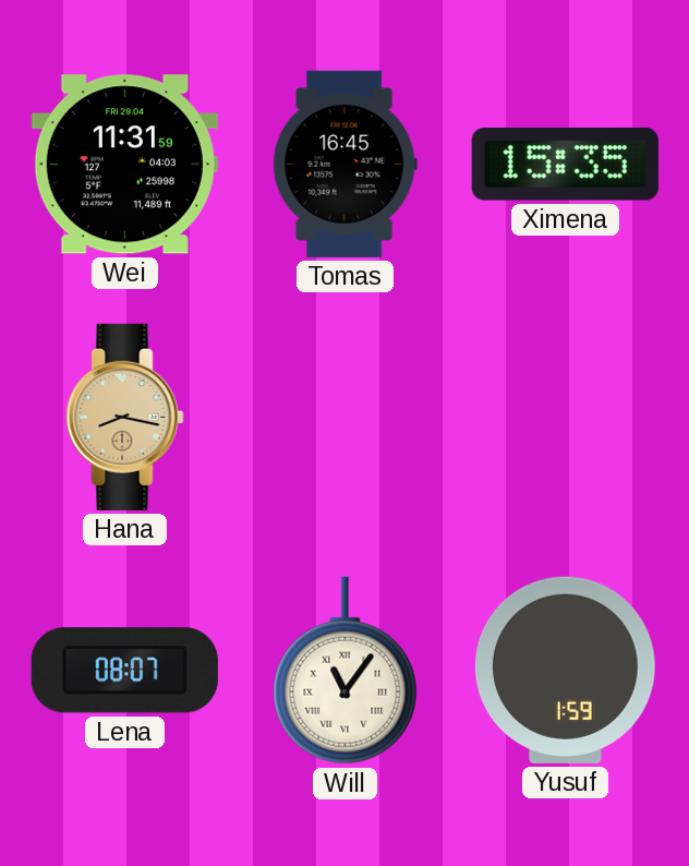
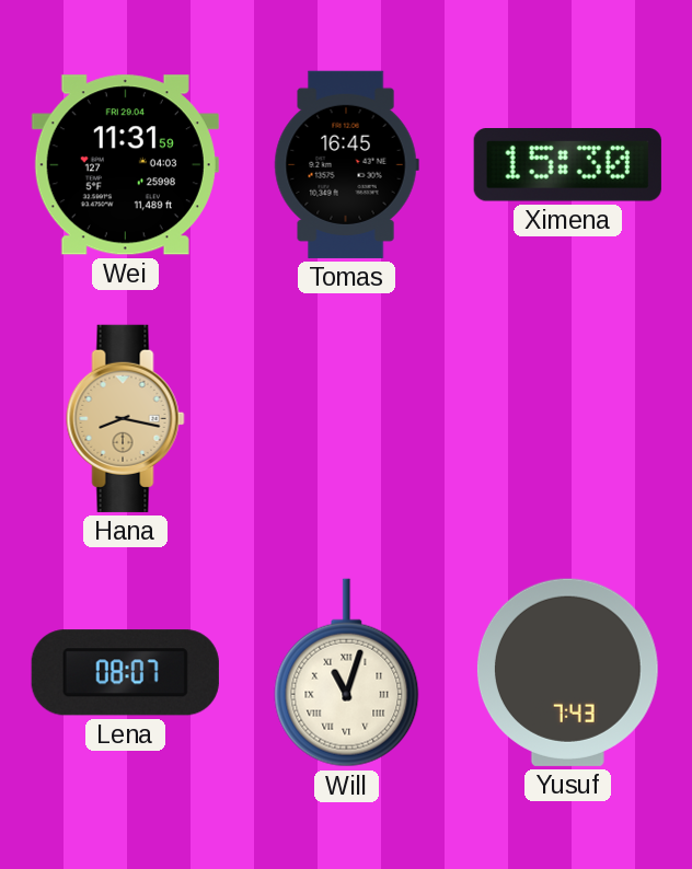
Ximena: 15:35 -> 15:30
Will: 11:06 -> 11:03
Yusuf: 1:59 -> 7:43
